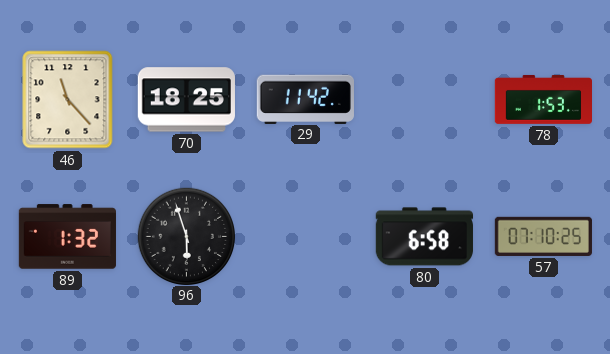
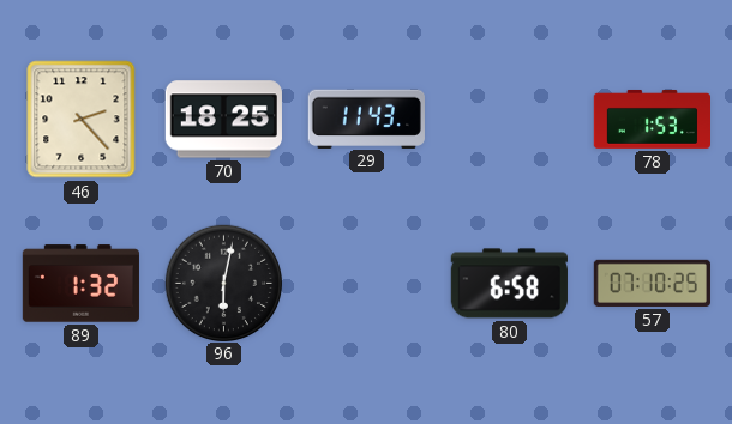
46: 11:23 -> 2:23
29: 11:42 -> 11:43
96: 5:57 -> 6:02
